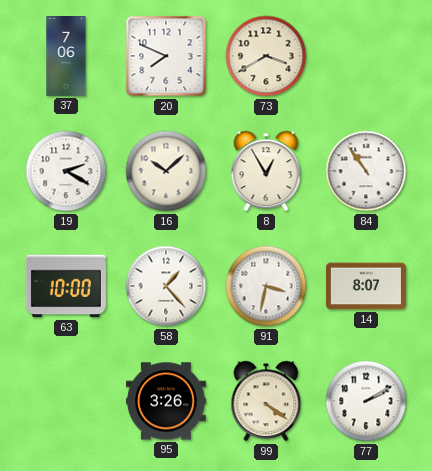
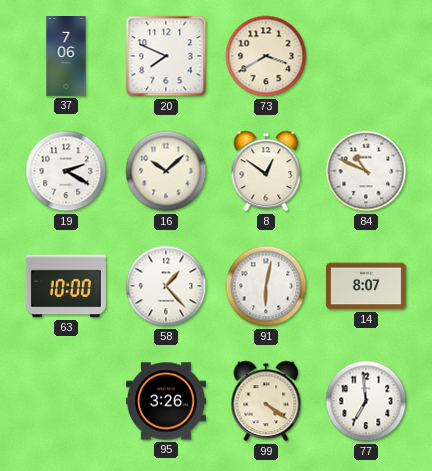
8: 12:55 -> 12:51
84: 10:54 -> 10:49
91: 3:32 -> 6:02
77: 2:10 -> 6:59
